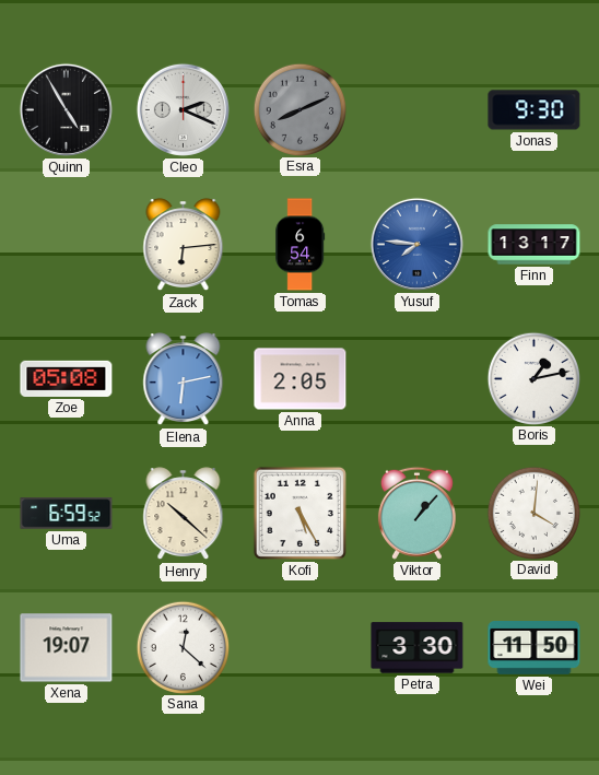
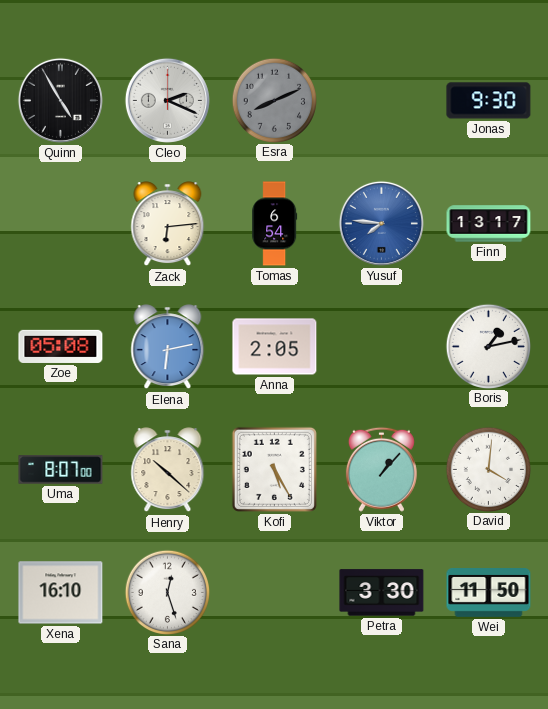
Uma: 6:59 -> 8:07
Xena: 19:07 -> 16:10
Sana: 12:22 -> 12:27
